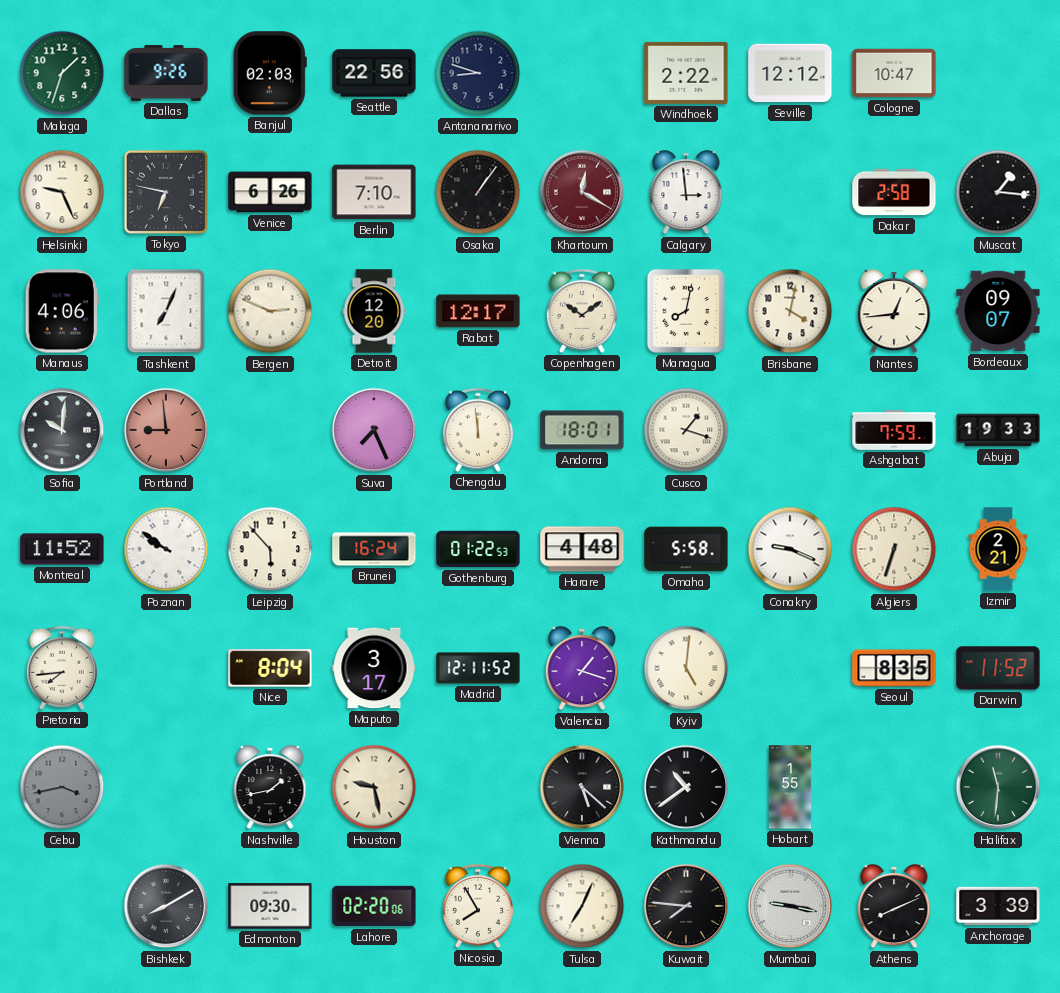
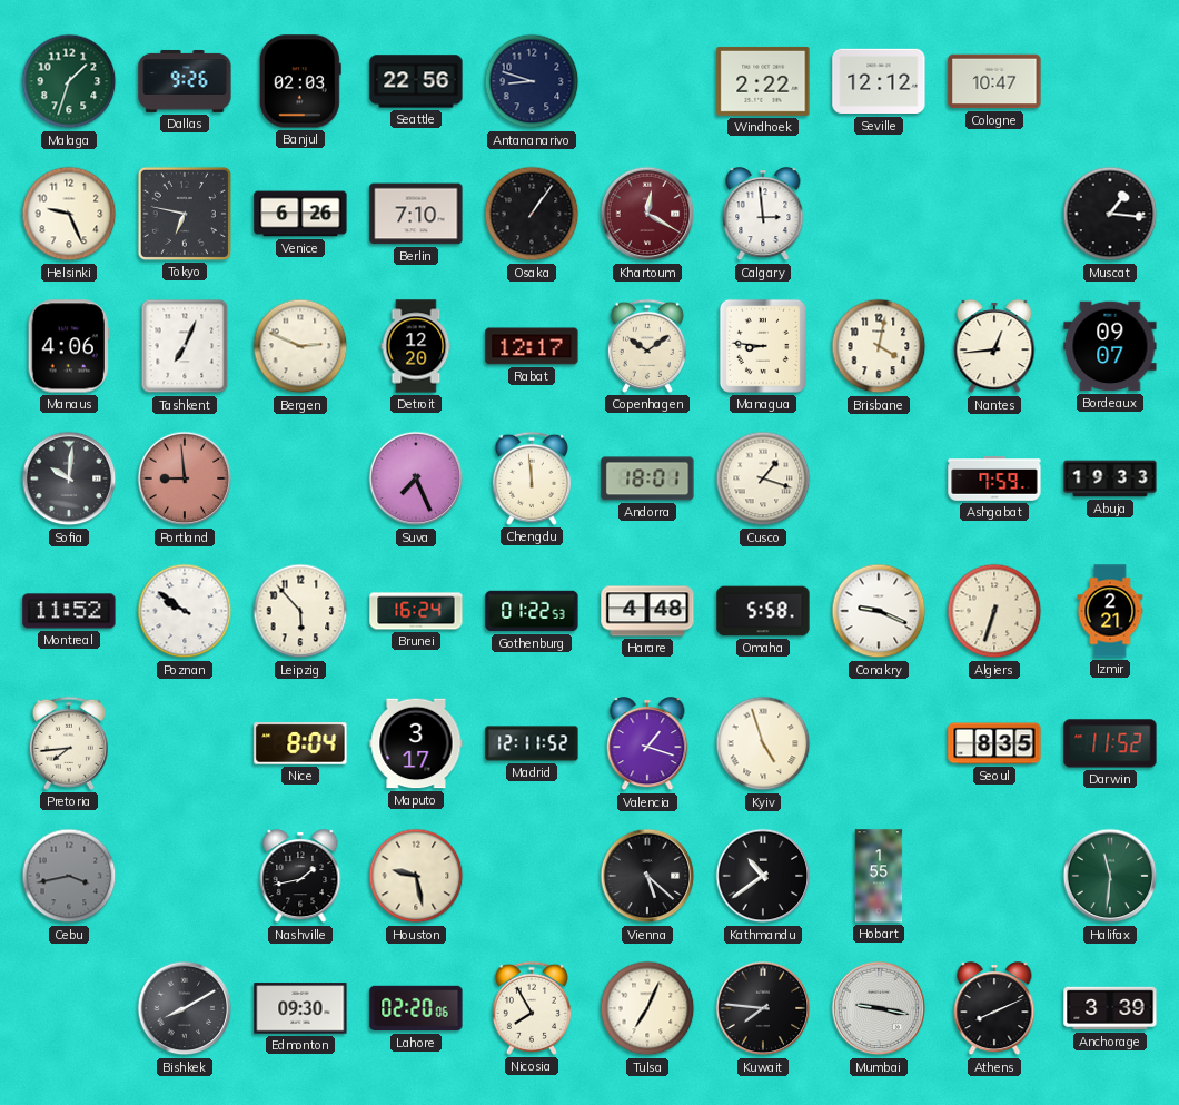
Dakar: 2:58 -> none
Managua: 8:02 -> 8:46
Kyiv: 5:01 -> 4:57
